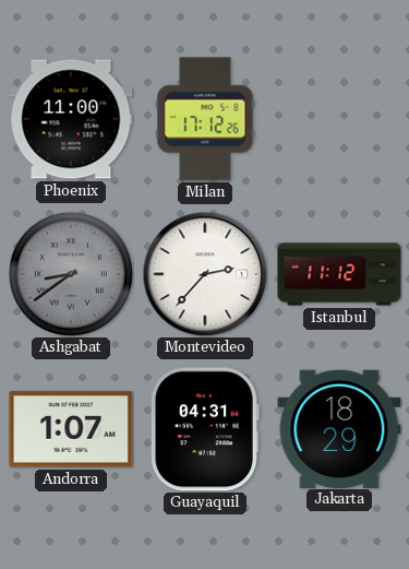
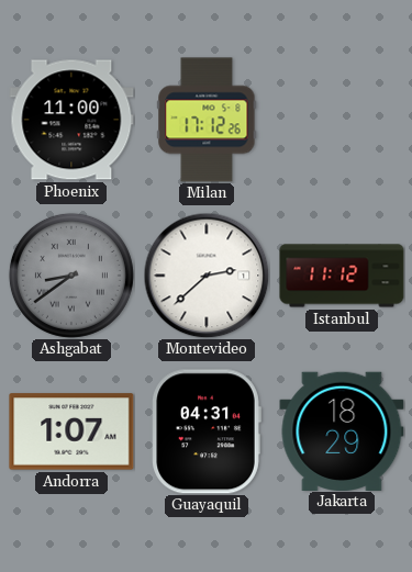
Montevideo: 2:37 -> 2:38
